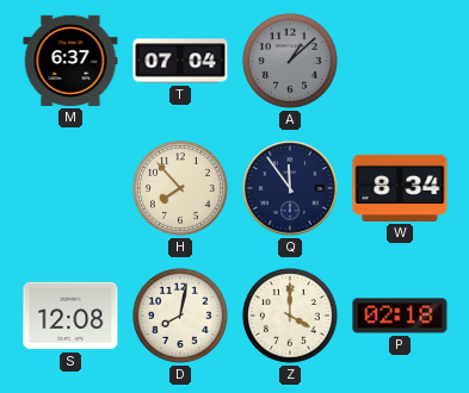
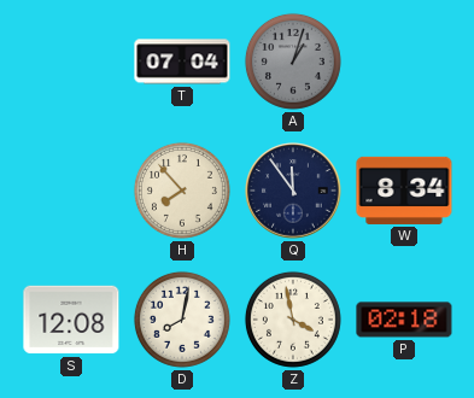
M: 6:37 -> none
A: 1:08 -> 1:03
Z: 4:00 -> 3:58
